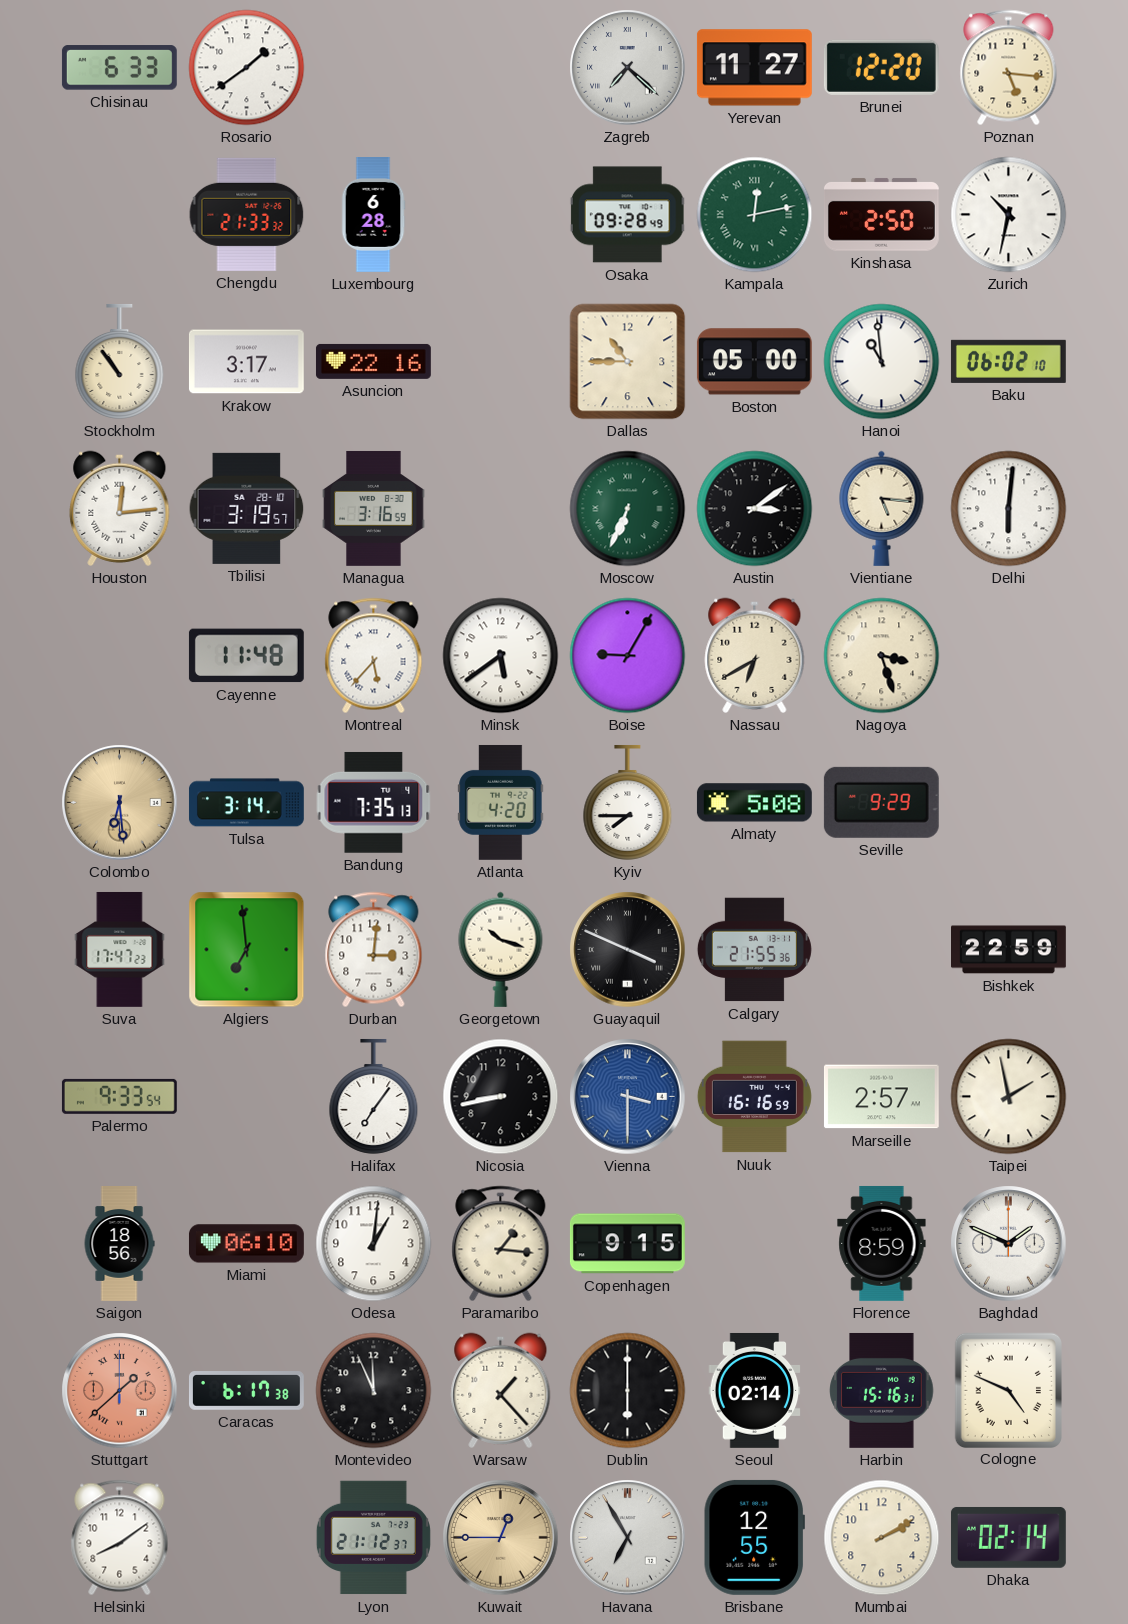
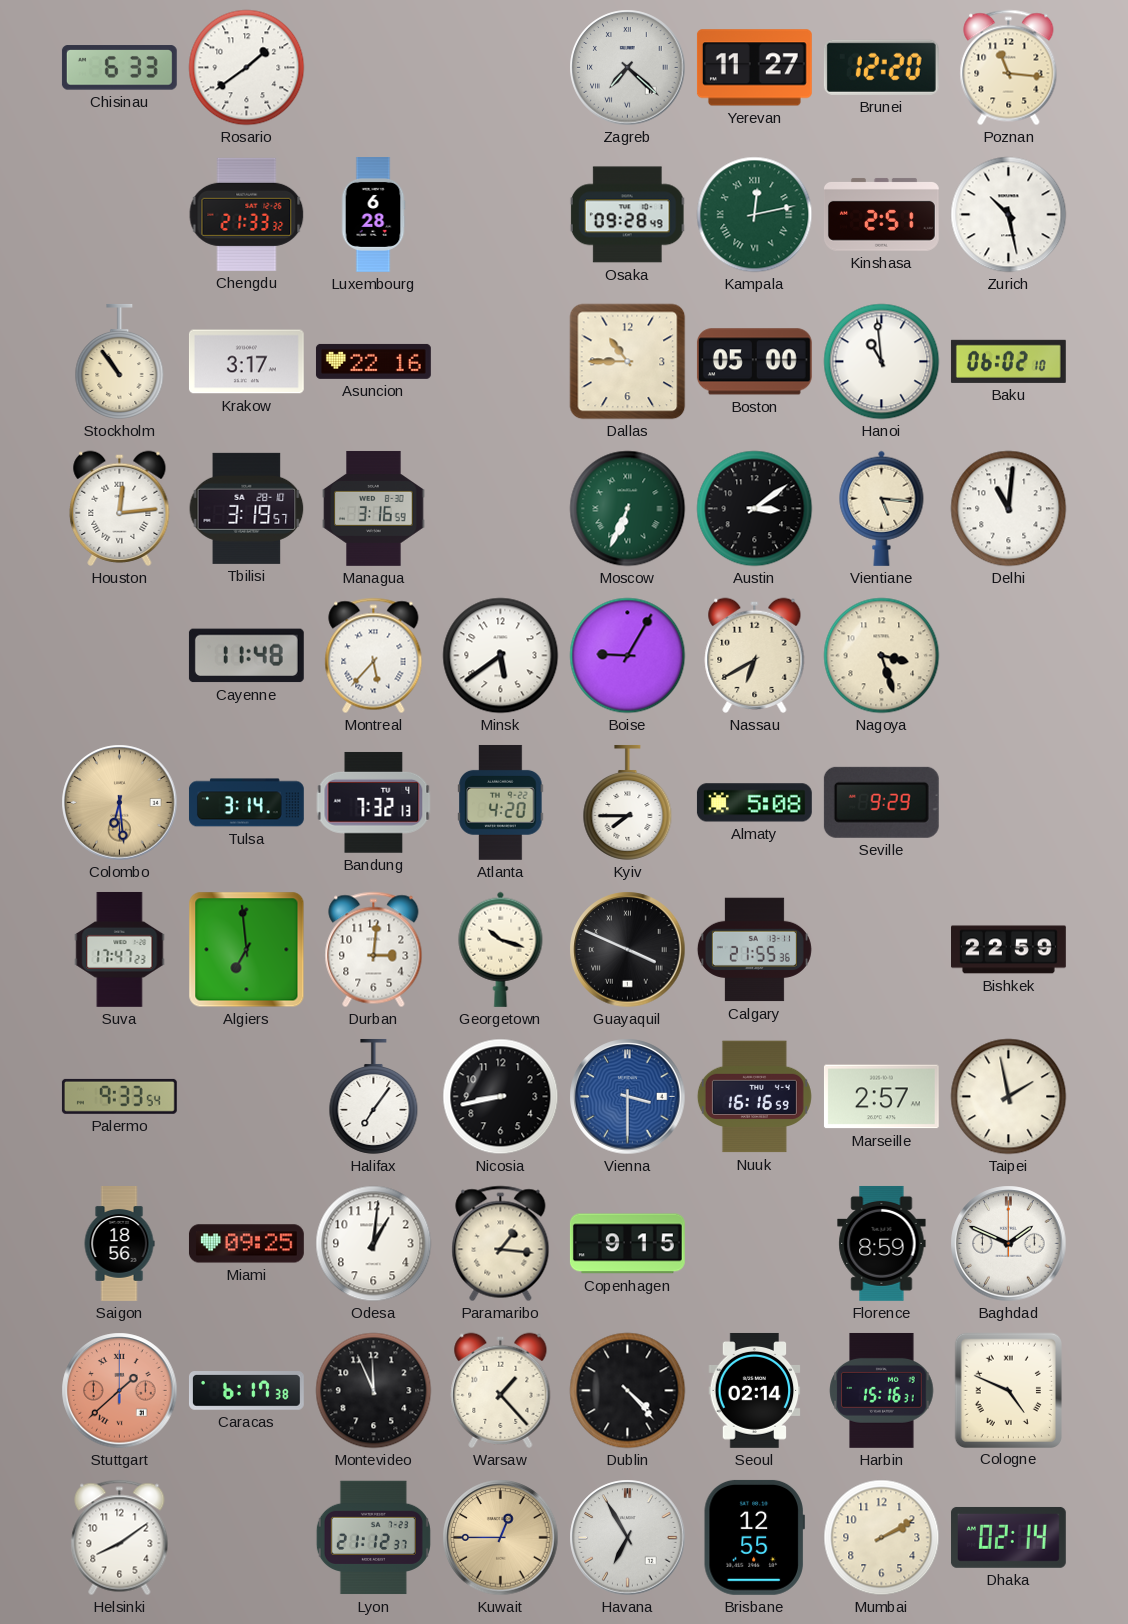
Poznan: 5:16 -> 11:16
Kinshasa: 2:50 -> 2:51
Zurich: 10:32 -> 10:28
Delhi: 6:01 -> 11:01
Bandung: 7:35 -> 7:32
Miami: 06:10 -> 09:25
Dublin: 6:00 -> 4:23
